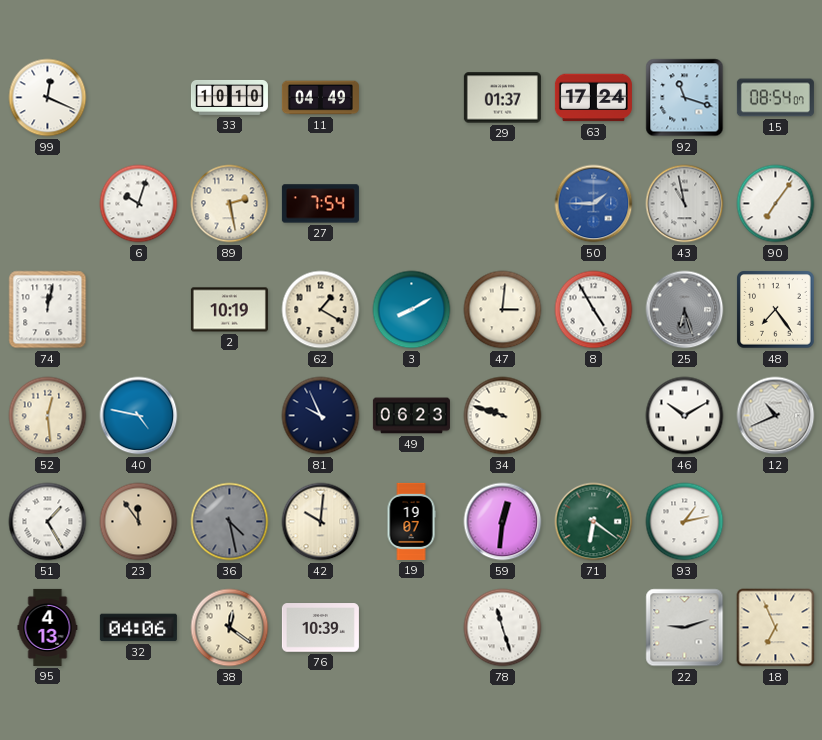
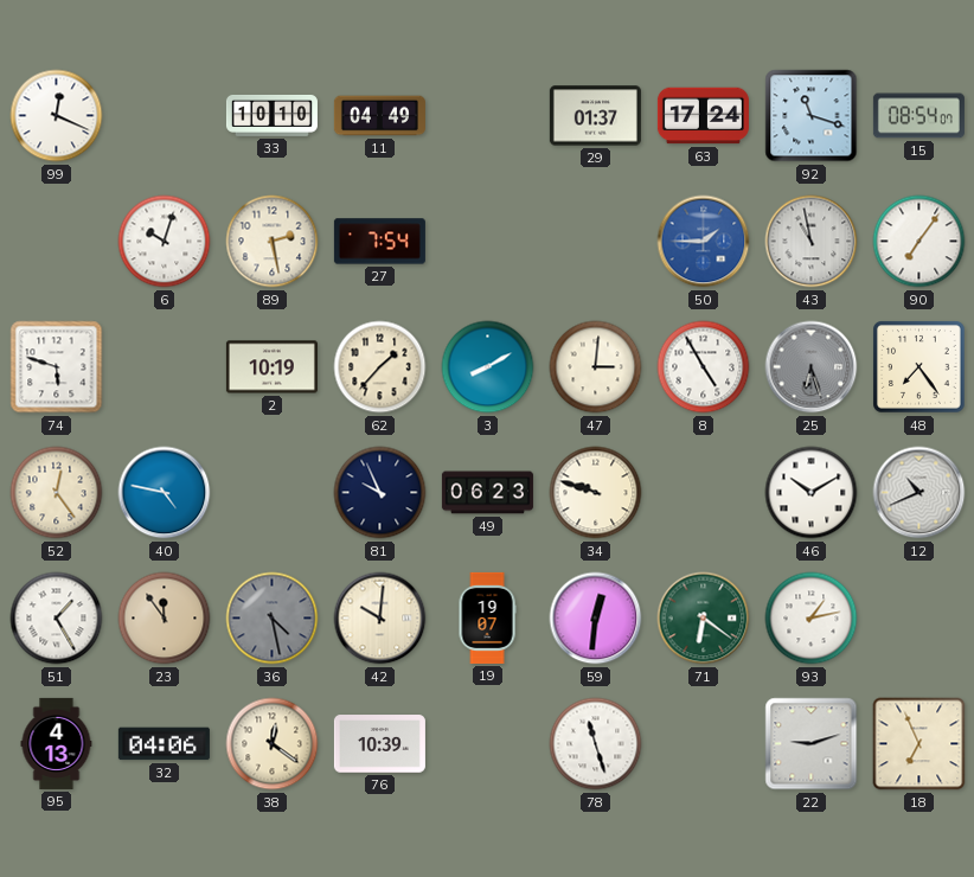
74: 12:02 -> 5:48
62: 1:20 -> 1:37
52: 12:29 -> 12:24
